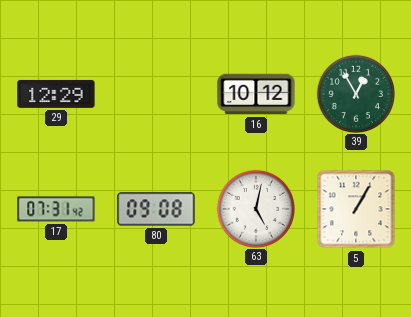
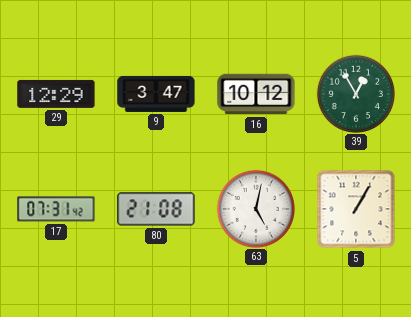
9: none -> 3:47
80: 09:08 -> 21:08
